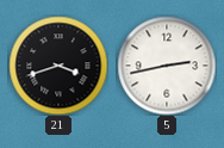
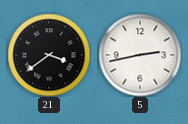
21: 3:42 -> 3:39
